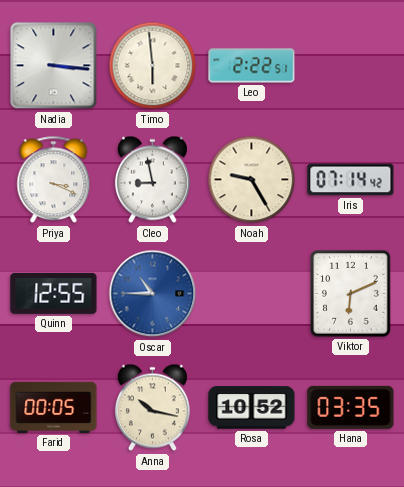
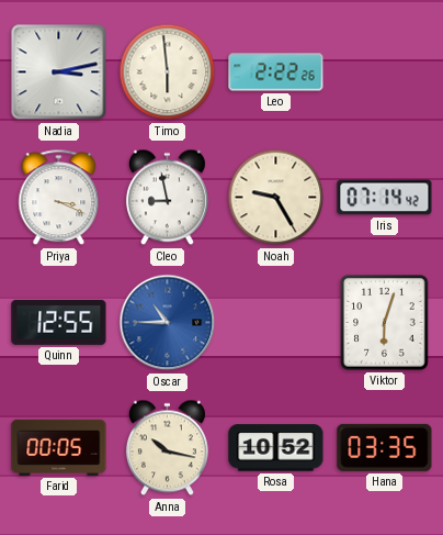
Nadia: 3:16 -> 3:13
Leo: 2:22:51 -> 2:22:26
Viktor: 6:11 -> 6:03
